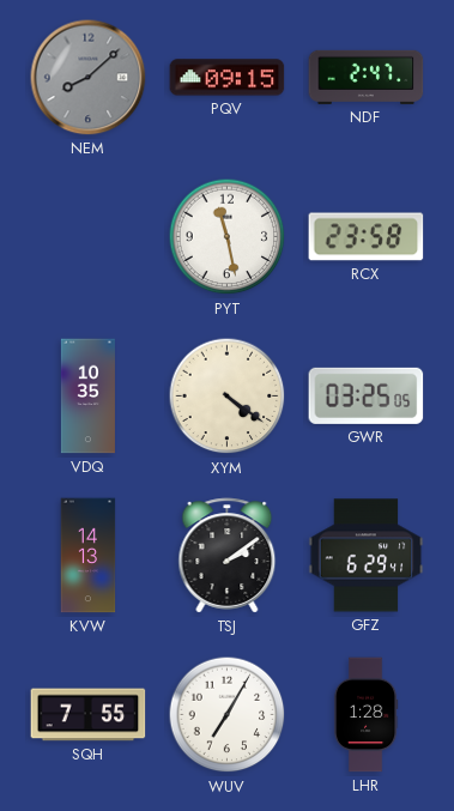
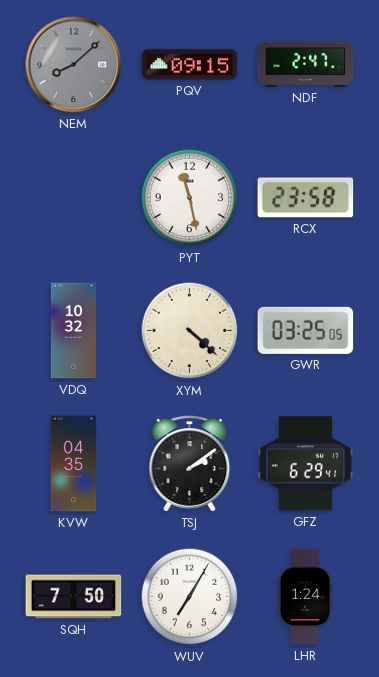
VDQ: 10:35 -> 10:32
XYM: 4:21 -> 4:22
KVW: 14:13 -> 04:35
SQH: 7:55 -> 7:50
LHR: 1:28 -> 1:24
